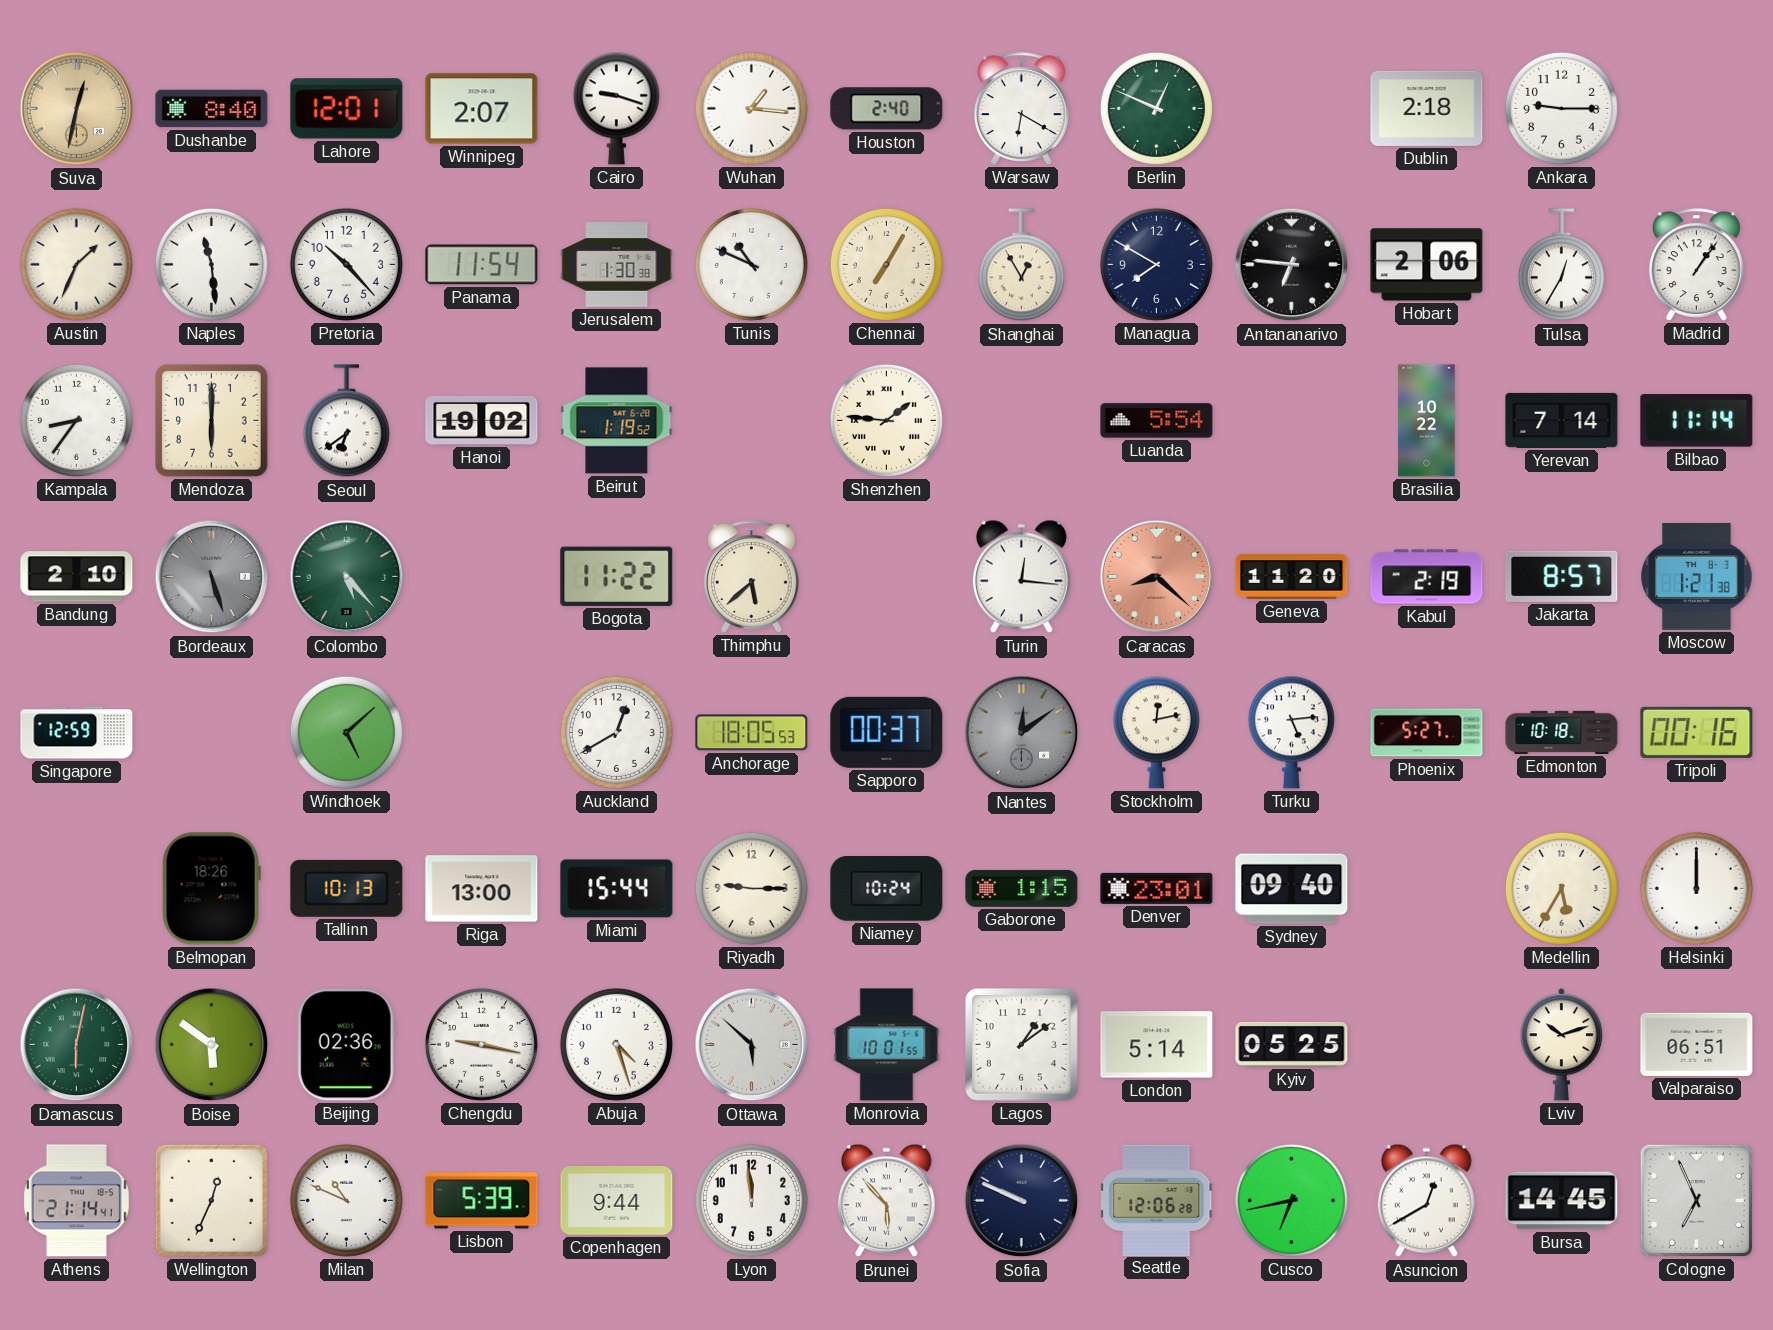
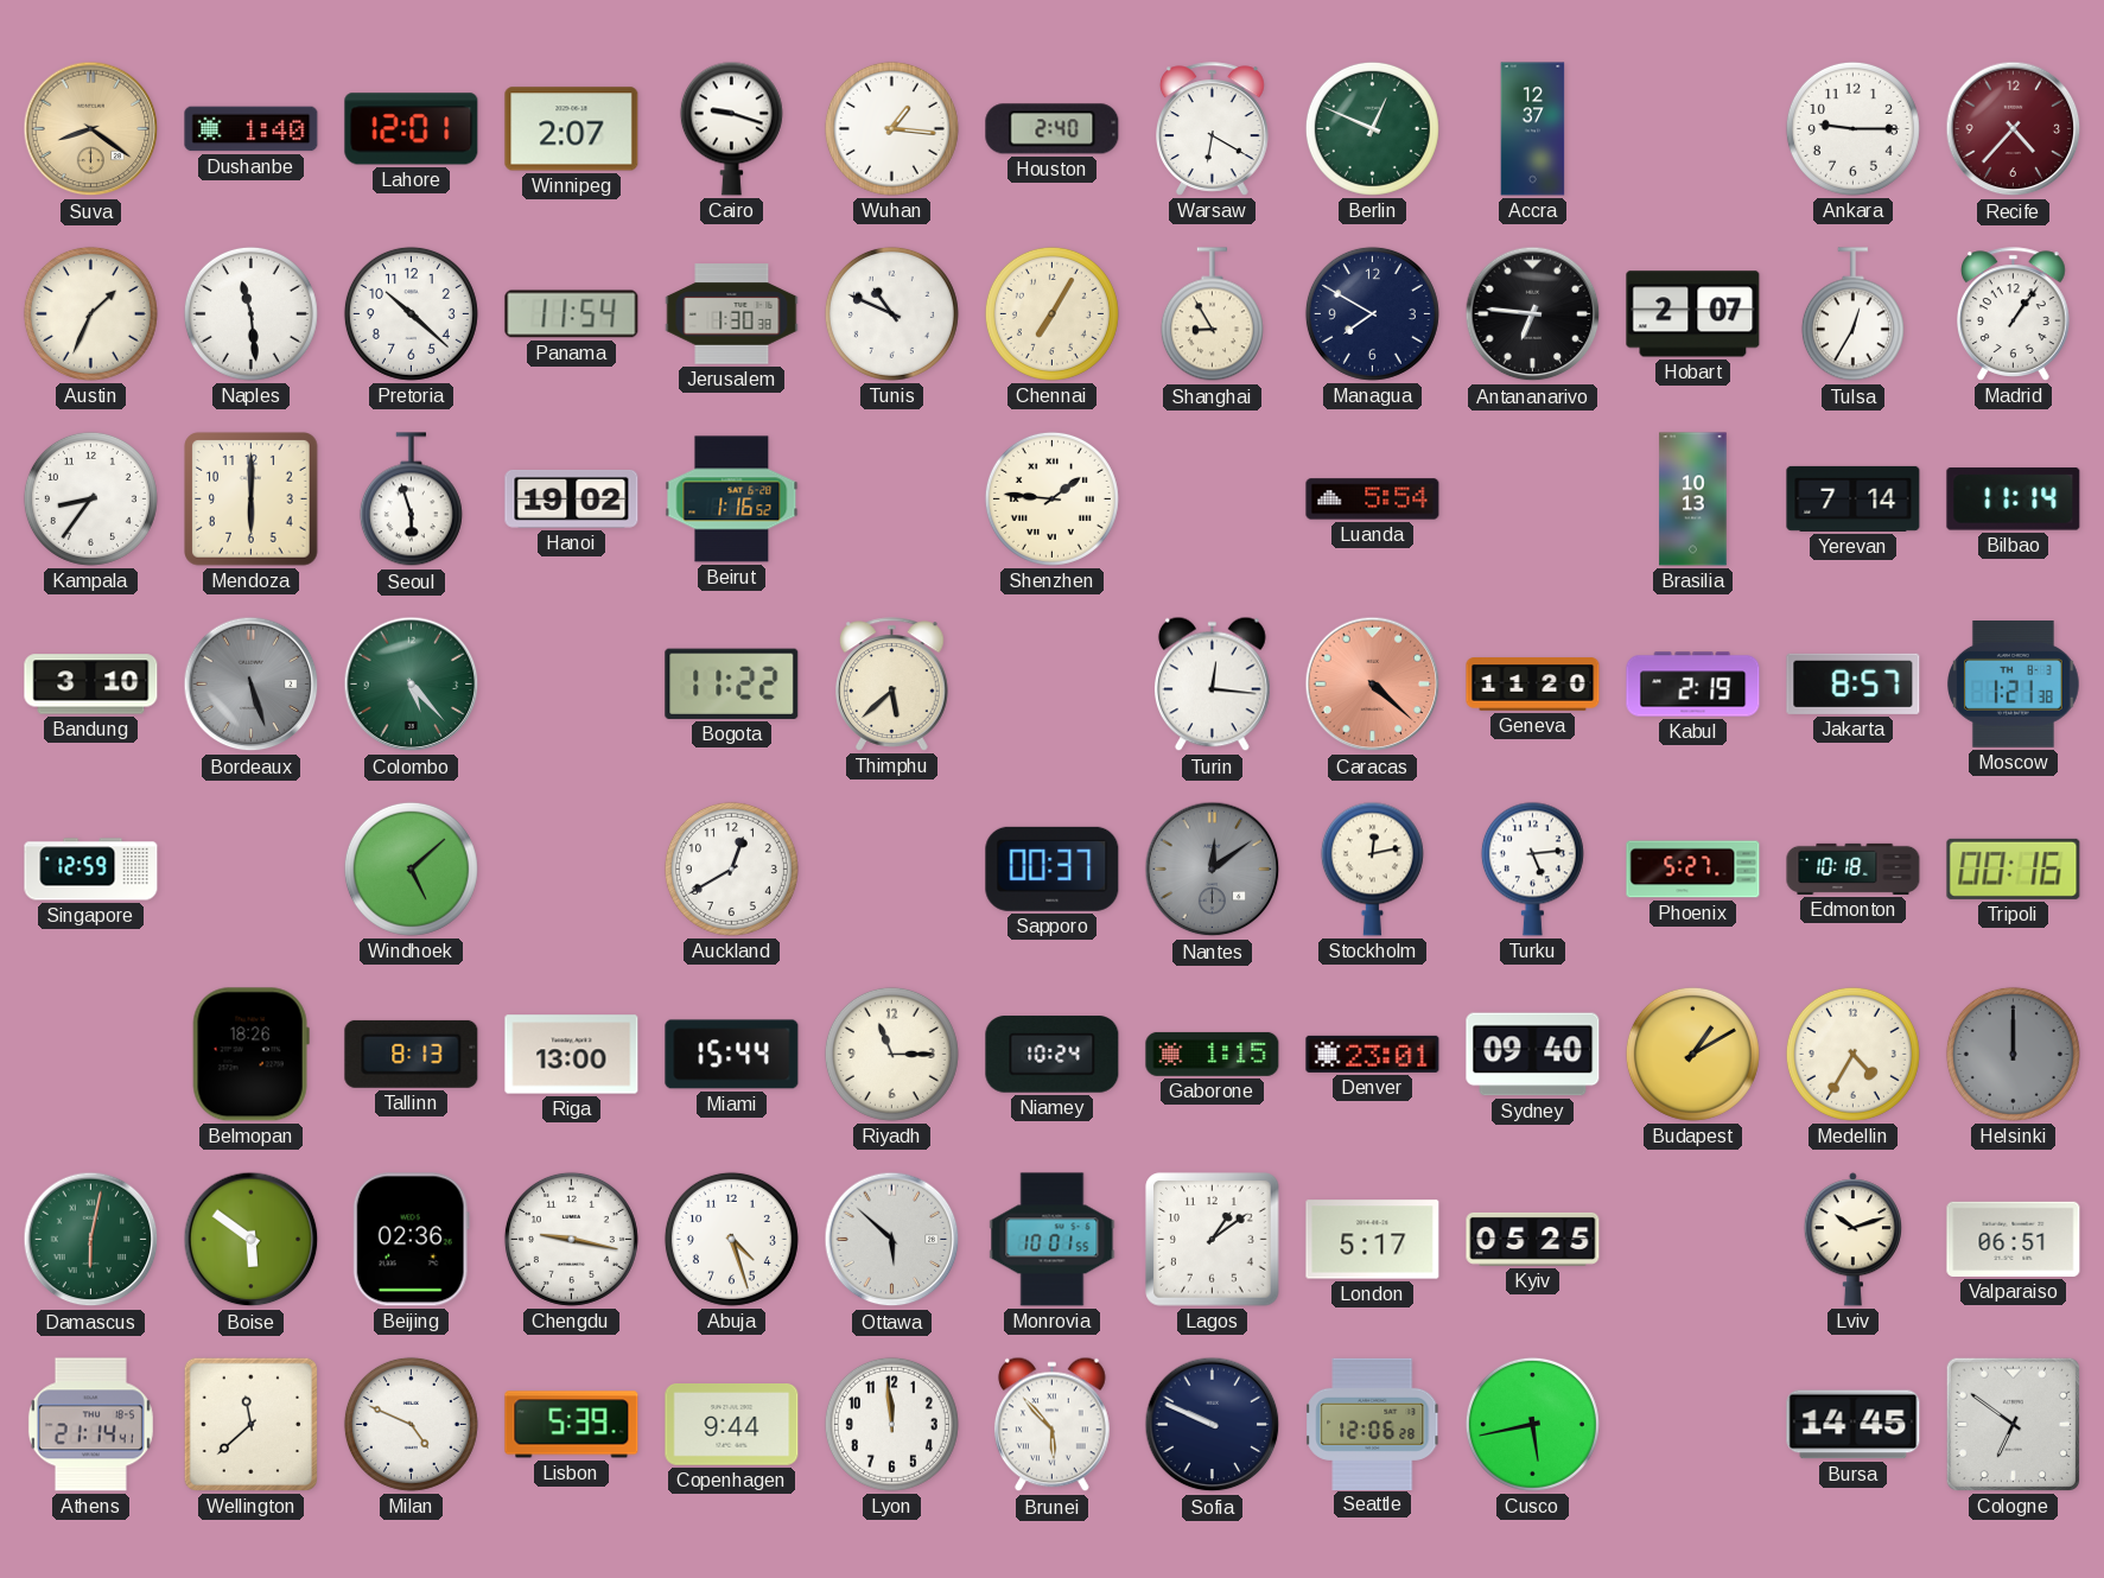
Suva: 12:32 -> 8:21
Dushanbe: 8:40 -> 1:40
Accra: none -> 12:37
Dublin: 2:18 -> none
Recife: none -> 4:37
Pretoria: 10:23 -> 10:22
Shanghai: 12:55 -> 8:55
Hobart: 2:06 -> 2:07
Seoul: 6:39 -> 5:57
Beirut: 1:19 -> 1:16
Brasilia: 10:22 -> 10:13
Bandung: 2:10 -> 3:10
Caracas: 8:22 -> 4:22
Anchorage: 18:05 -> none
Tallinn: 10:13 -> 8:13
Riyadh: 9:15 -> 11:15
Budapest: none -> 1:10
Medellin: 5:35 -> 4:35
Helsinki dial: white -> grey
London: 5:14 -> 5:17
Wellington: 12:34 -> 11:38
Milan: 10:49 -> 4:49
Cusco: 6:43 -> 5:43
Asuncion: 12:40 -> none
Cologne: 6:56 -> 6:51
